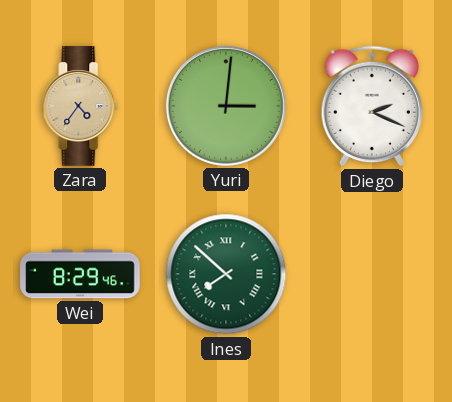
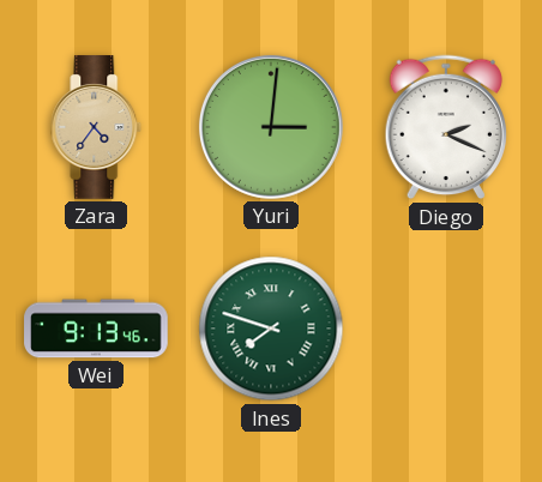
Wei: 8:29 -> 9:13
Ines: 7:52 -> 7:48
